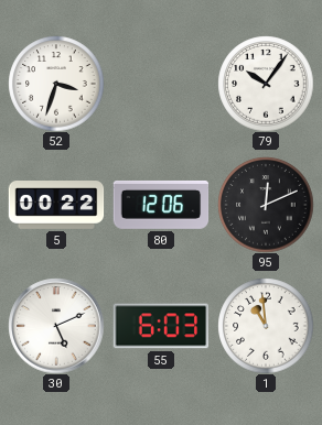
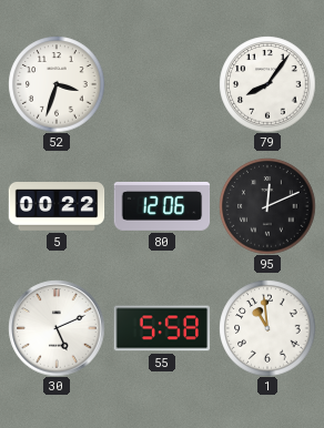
79: 10:06 -> 8:06
55: 6:03 -> 5:58
